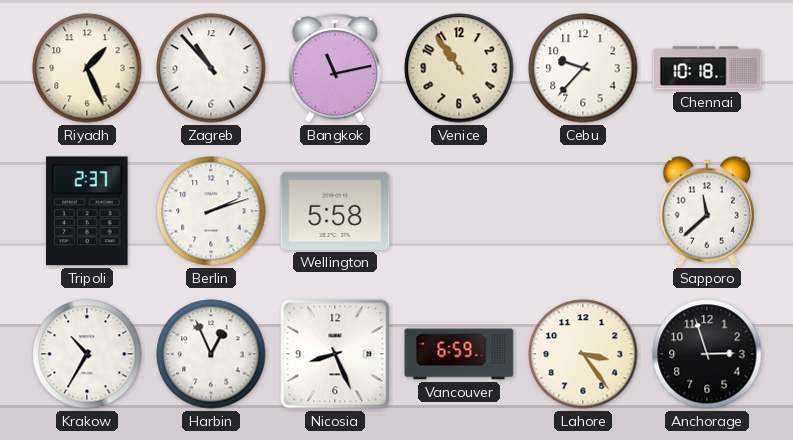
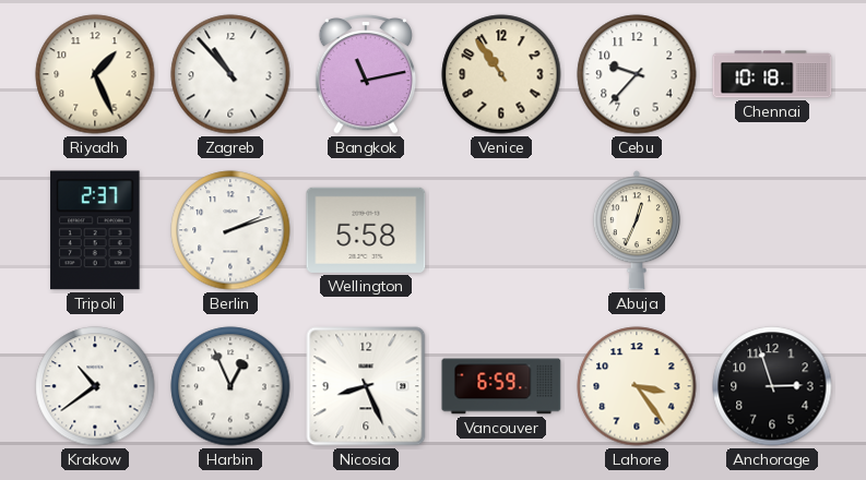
Abuja: none -> 12:34
Sapporo: 11:38 -> none
Krakow: 10:35 -> 10:39
